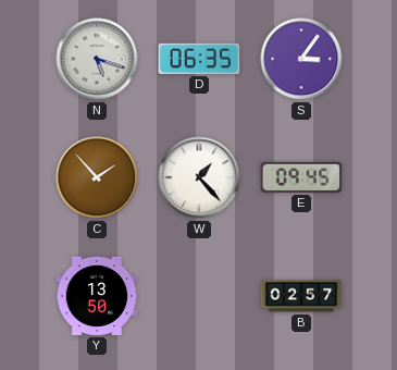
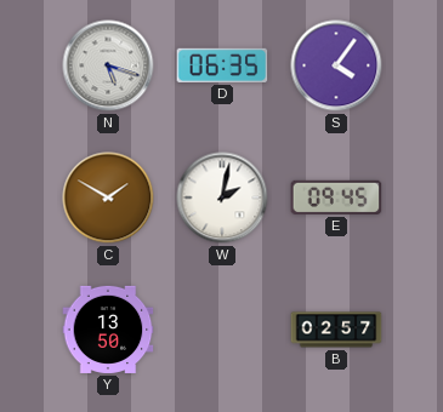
S: 3:06 -> 4:06
C: 1:53 -> 1:50
W: 1:23 -> 2:02
